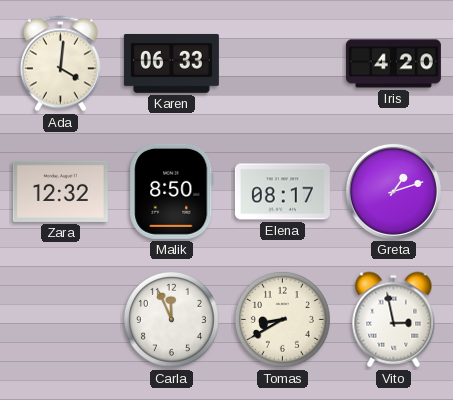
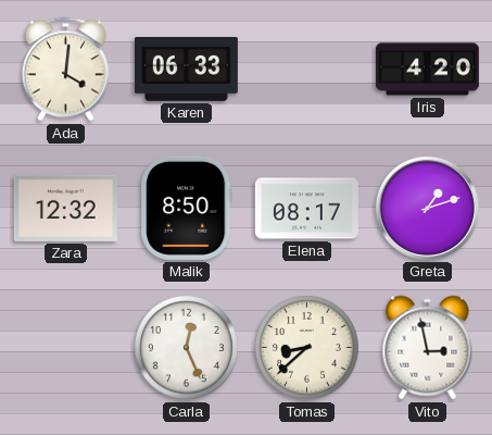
Carla: 11:56 -> 12:26
Tomas: 8:40 -> 8:38
